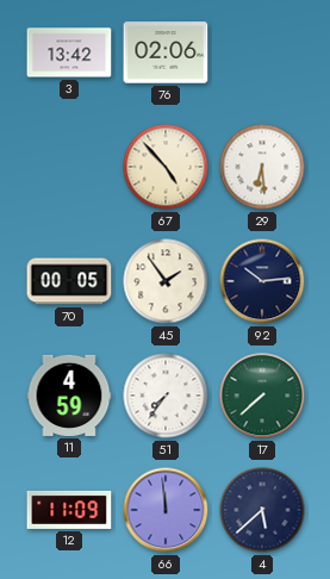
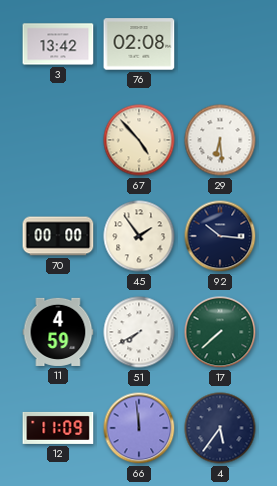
76: 02:06 -> 02:08
70: 00:05 -> 00:00
92: 10:14 -> 10:16
51: 7:36 -> 7:40
4: 5:38 -> 5:36
